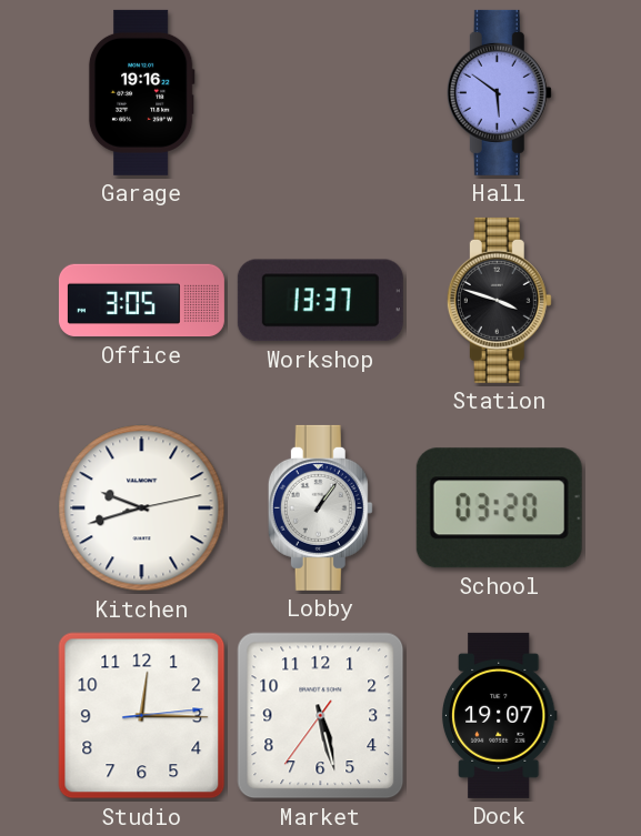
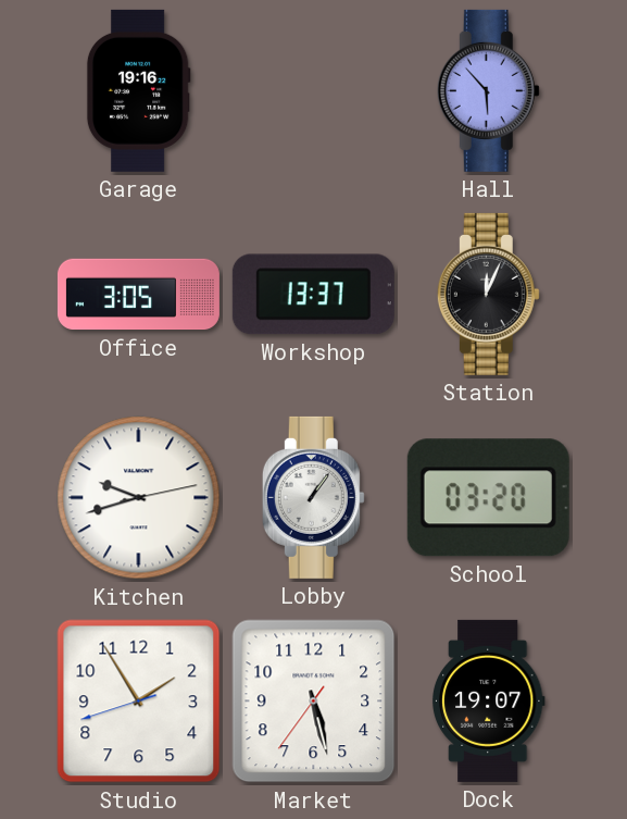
Hall: 5:51 -> 5:53
Station: 3:48 -> 12:04
Studio: 12:15 -> 1:54
